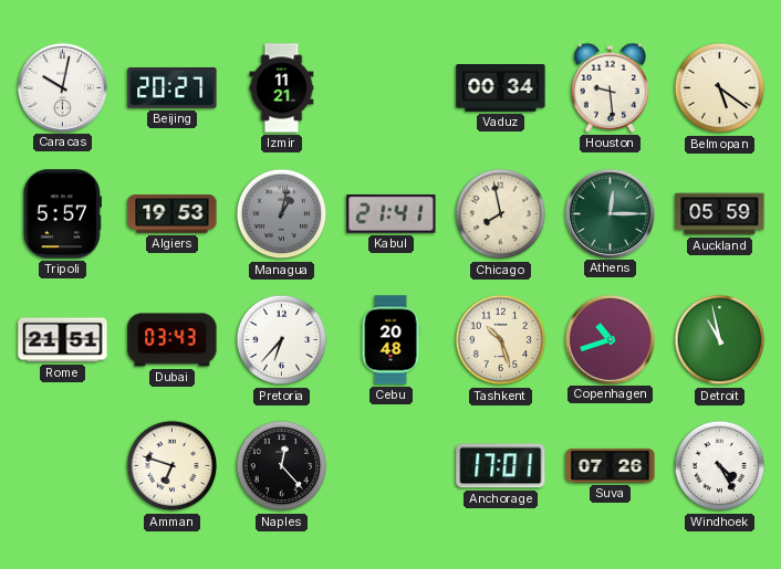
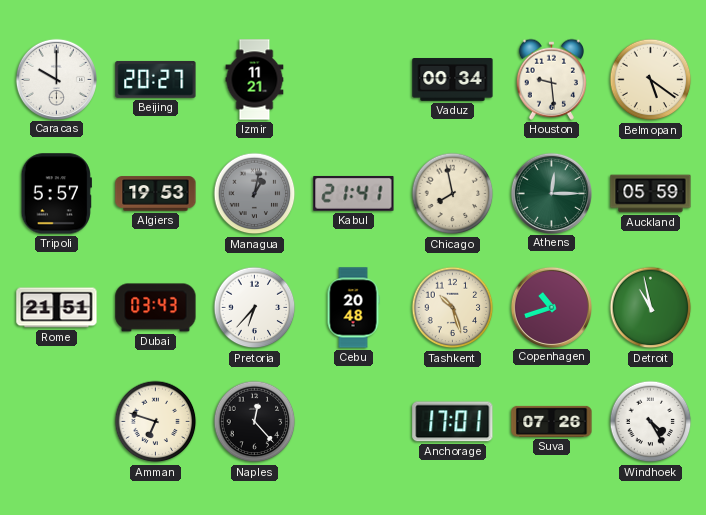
Caracas: 10:02 -> 10:00
